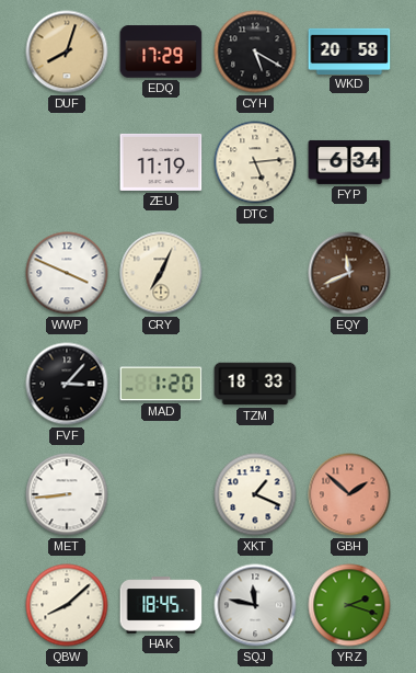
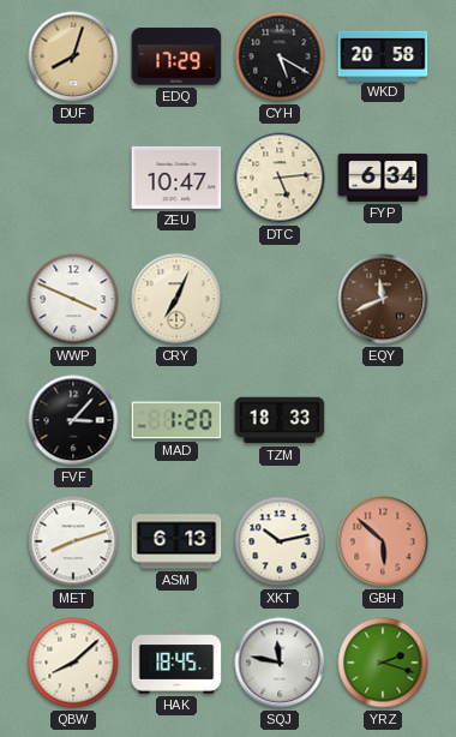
ZEU: 11:19 -> 10:47
MET: 8:44 -> 8:12
ASM: none -> 6:13
XKT: 1:19 -> 10:13
GBH: 1:52 -> 5:52
